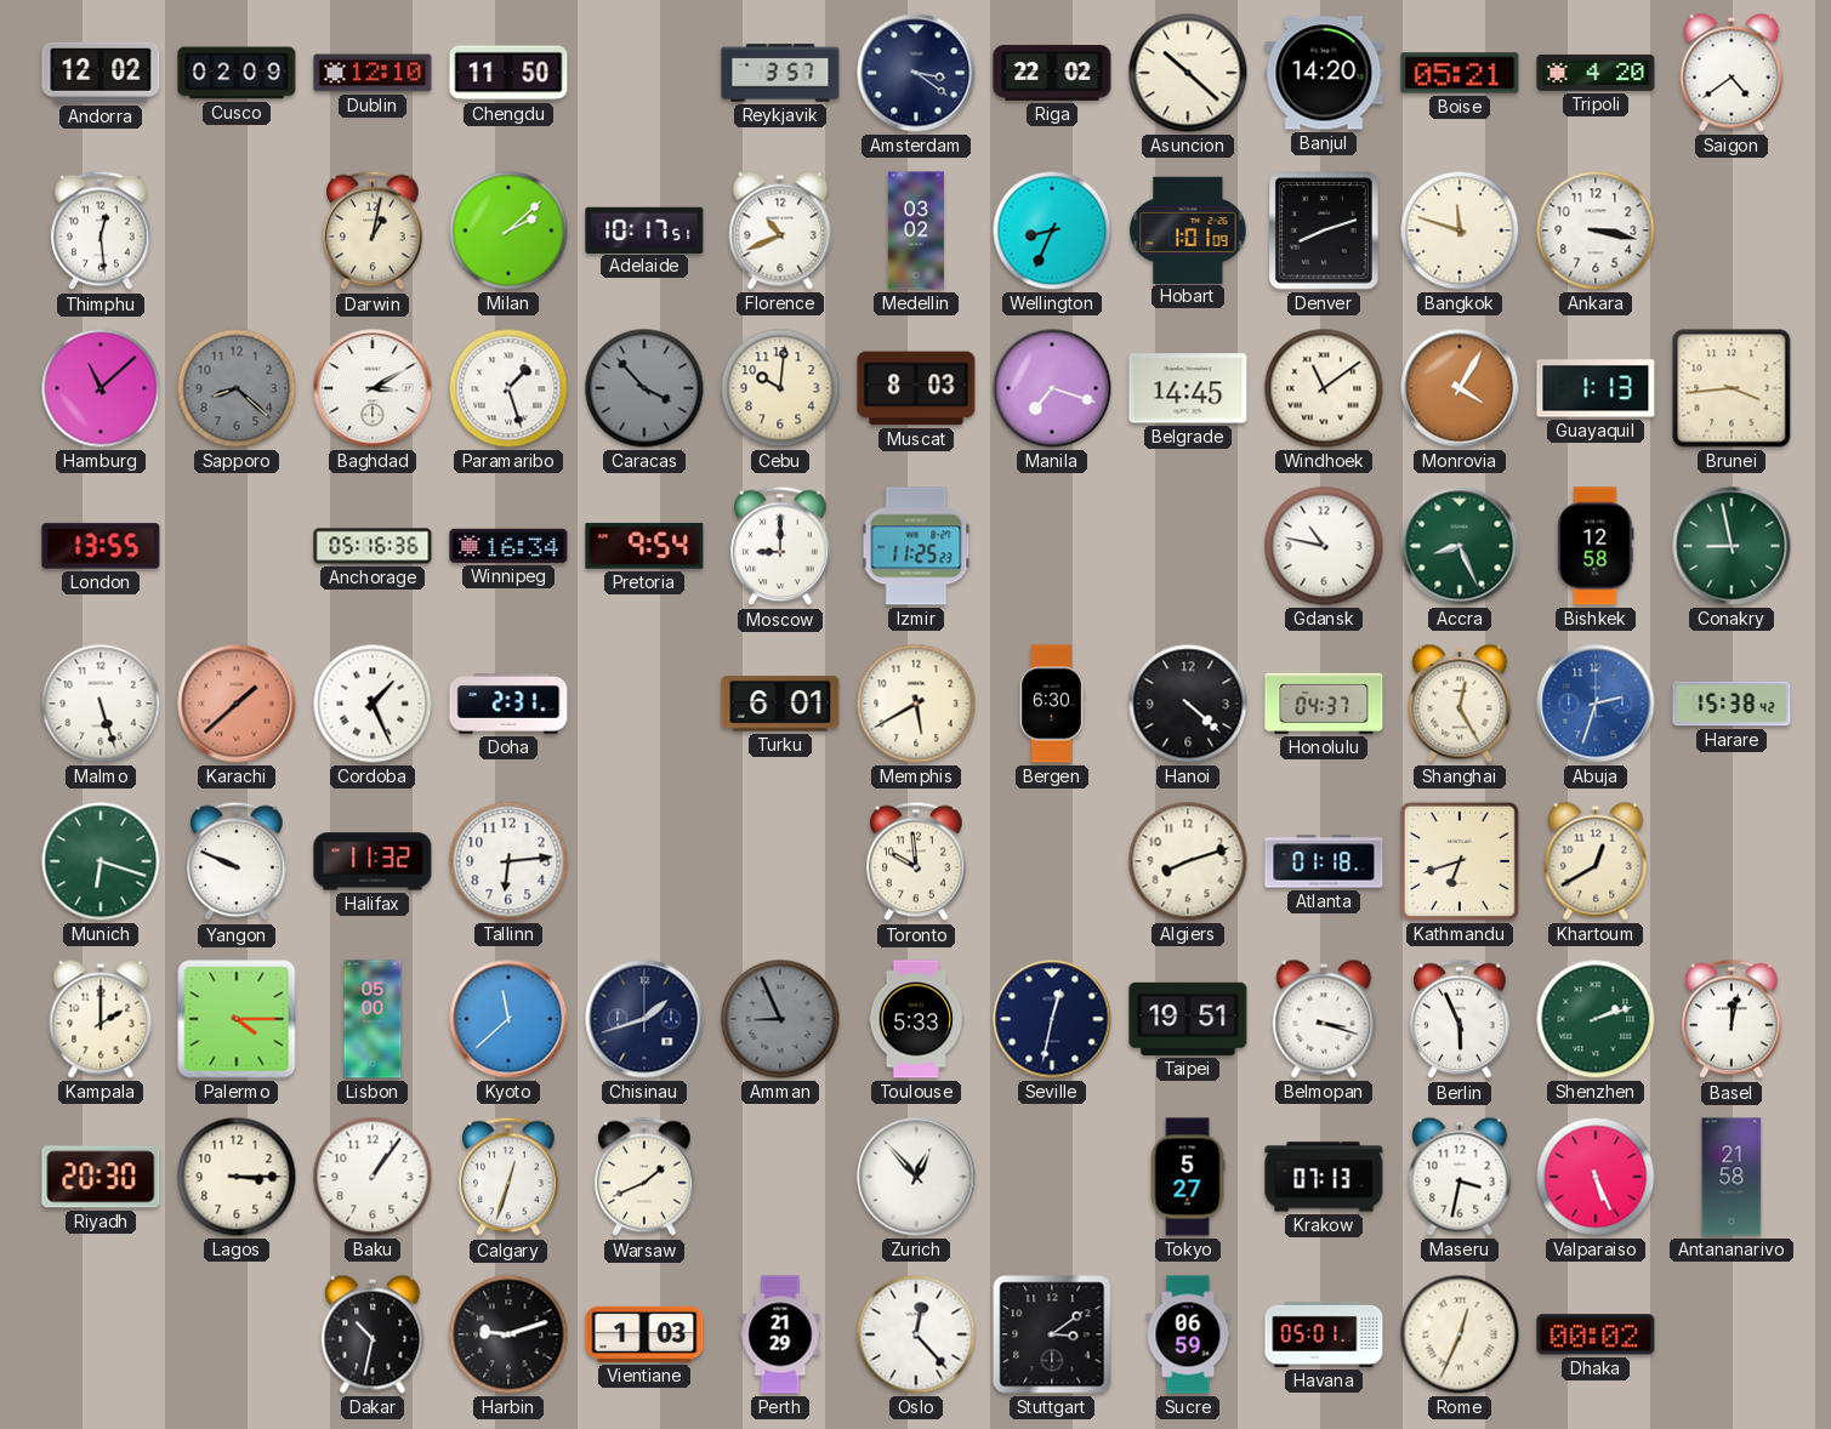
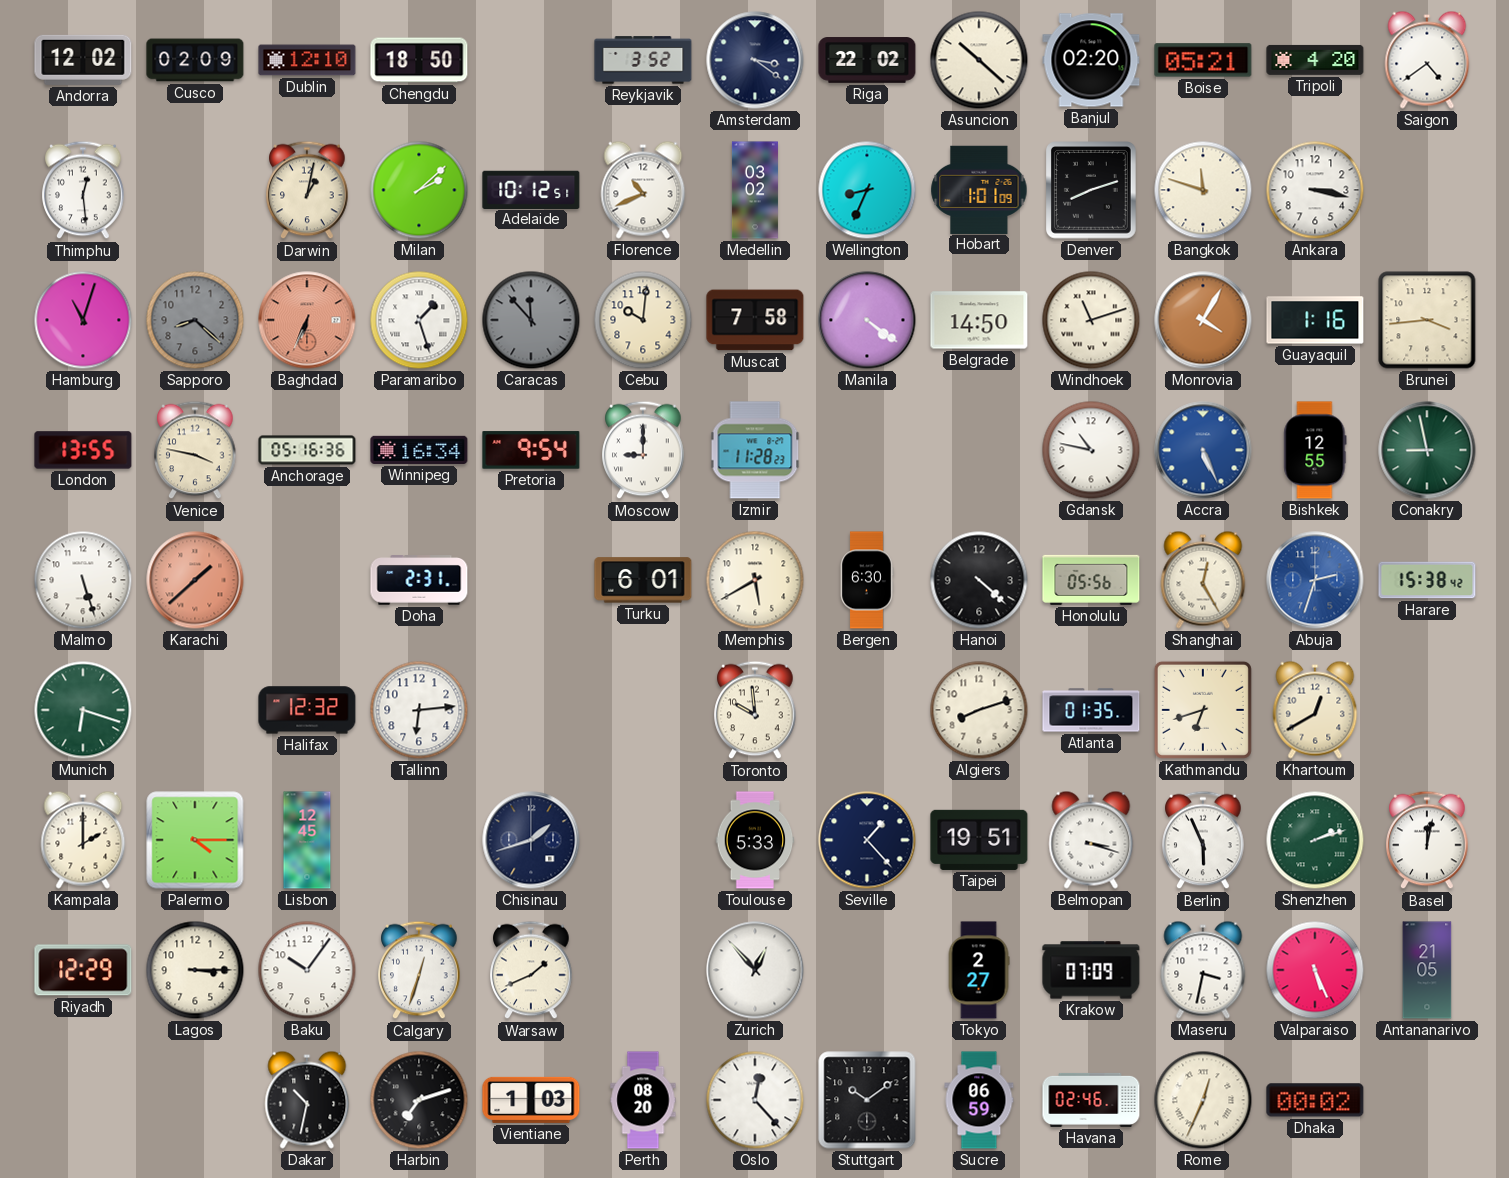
Chengdu: 11:50 -> 18:50
Reykjavik: 3:57 -> 3:52
Banjul: 14:20 -> 02:20
Adelaide: 10:17 -> 10:12
Hamburg: 11:08 -> 11:03
Baghdad: 3:10 -> 6:34
Baghdad dial: white -> salmon
Caracas: 3:53 -> 11:53
Muscat: 8:03 -> 7:58
Manila: 7:18 -> 4:21
Belgrade: 14:45 -> 14:50
Windhoek: 11:09 -> 11:12
Guayaquil: 1:13 -> 1:16
Venice: none -> 3:47
Izmir: 11:25 -> 11:28
Accra: 8:26 -> 5:26
Accra dial: green -> blue
Bishkek: 12:58 -> 12:55
Cordoba: 1:26 -> none
Honolulu: 04:37 -> 05:56
Yangon: 9:49 -> none
Halifax: 11:32 -> 12:32
Atlanta: 01:18 -> 01:35
Lisbon: 05:00 -> 12:45
Kyoto: 11:38 -> none
Amman: 8:56 -> none
Seville: 12:32 -> 1:23
Riyadh: 20:30 -> 12:29
Baku: 1:06 -> 10:06
Tokyo: 5:27 -> 2:27
Krakow: 07:13 -> 07:09
Antananarivo: 21:58 -> 21:05
Harbin: 9:12 -> 7:12
Perth: 21:29 -> 08:20
Stuttgart: 3:09 -> 10:09
Havana: 05:01 -> 02:46
